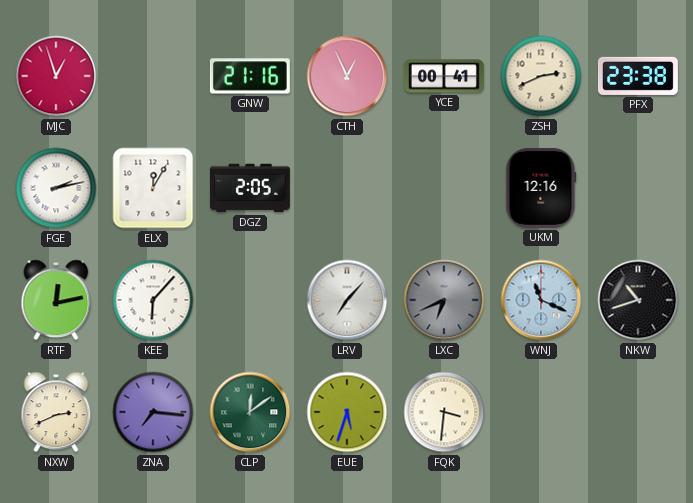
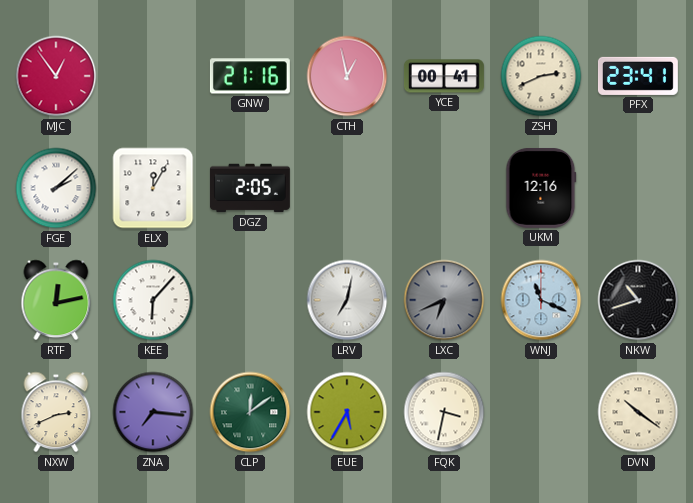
MJC: 12:57 -> 12:54
CTH: 12:56 -> 12:58
PFX: 23:38 -> 23:41
FGE: 2:13 -> 2:08
LRV: 7:07 -> 7:02
EUE: 5:33 -> 5:35
FQK: 3:31 -> 3:32
DVN: none -> 10:21
